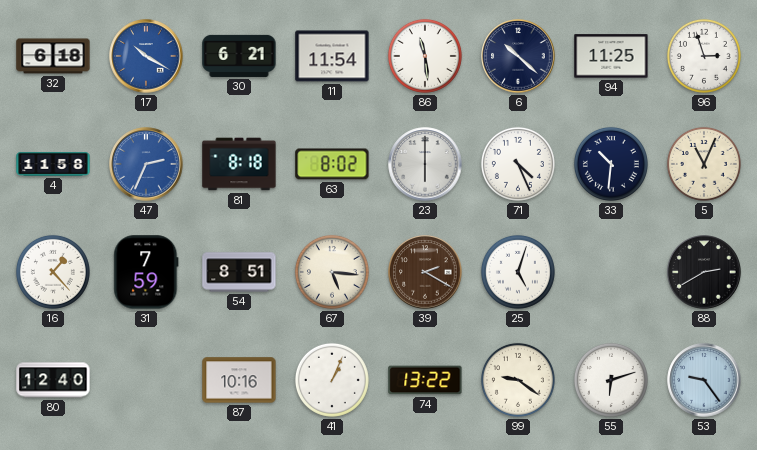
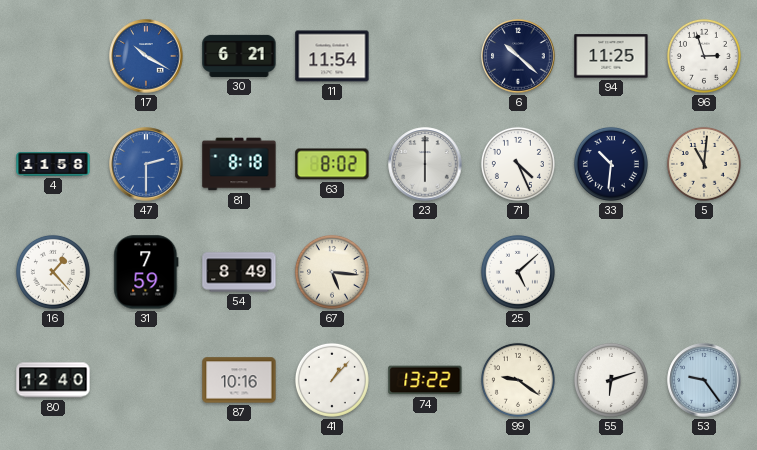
32: 6:18 -> none
86: 11:29 -> none
47: 2:34 -> 2:30
5: 11:04 -> 11:01
54: 8:51 -> 8:49
39: 2:20 -> none
25: 5:03 -> 5:08
88: 2:40 -> none
41: 1:04 -> 1:07
